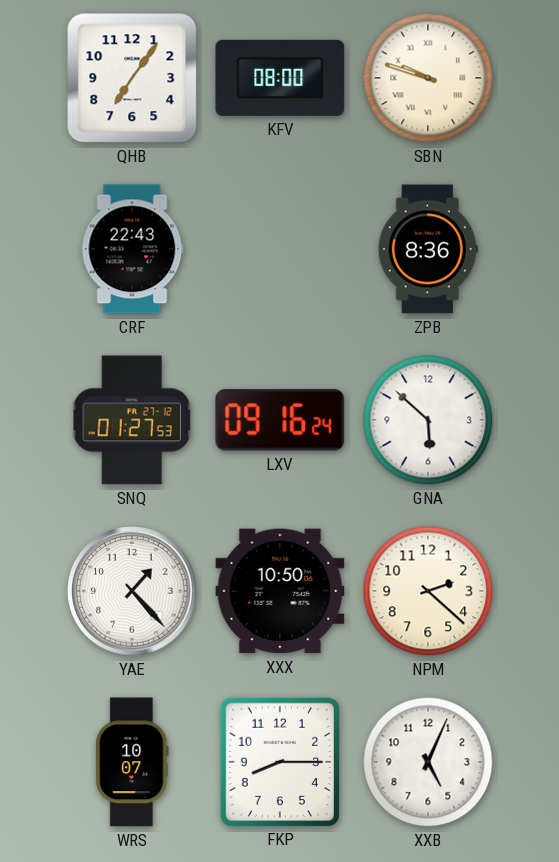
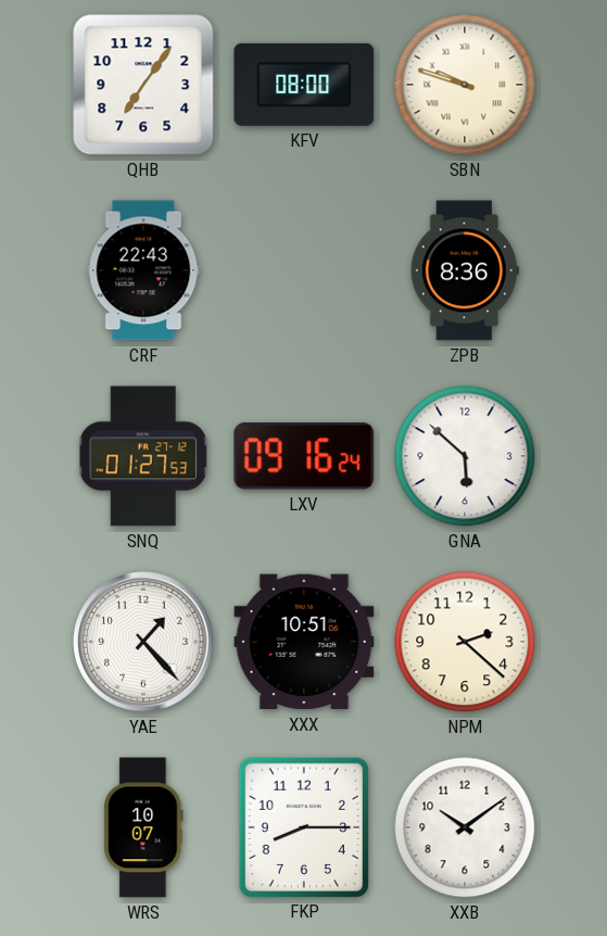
XXX: 10:50 -> 10:51
XXB: 5:04 -> 10:09
